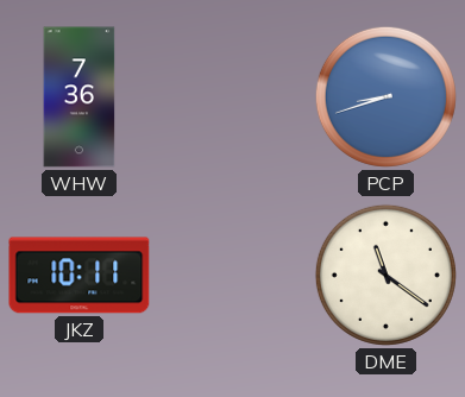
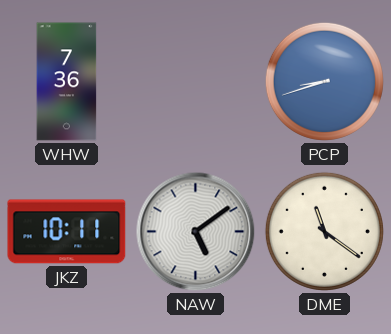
NAW: none -> 5:09
